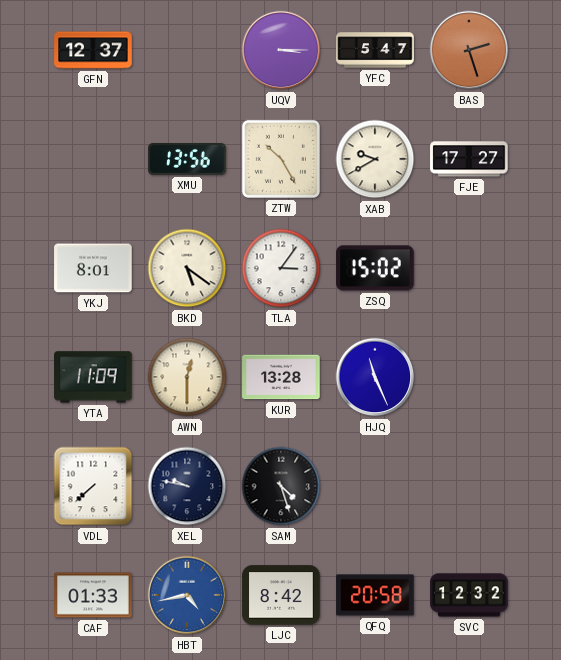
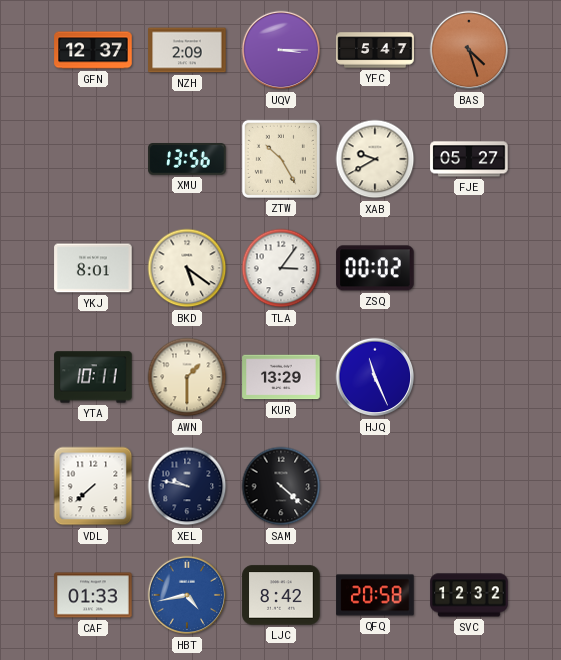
NZH: none -> 2:09
BAS: 2:27 -> 4:27
FJE: 17:27 -> 05:27
ZSQ: 15:02 -> 00:02
YTA: 11:09 -> 10:11
AWN: 12:30 -> 1:30
KUR: 13:28 -> 13:29
SAM: 4:27 -> 4:22
